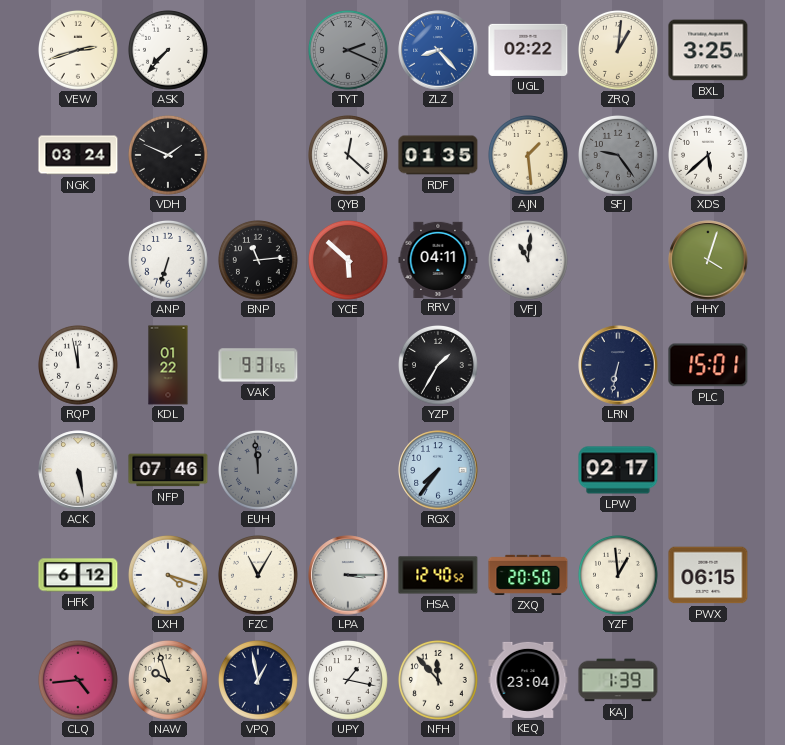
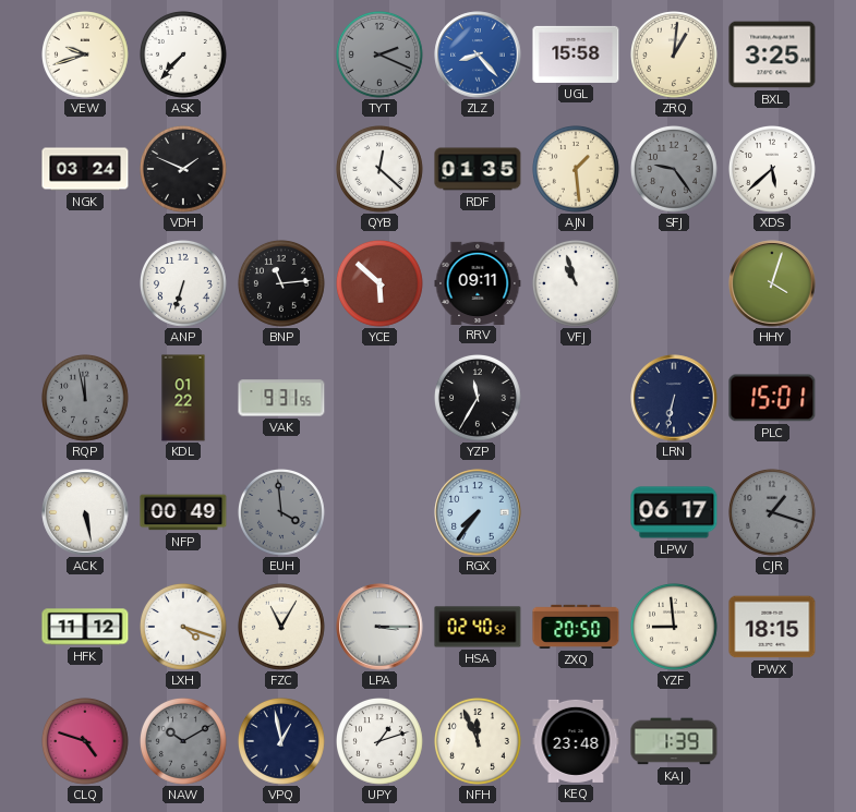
VEW: 2:42 -> 9:42
UGL: 02:22 -> 15:58
RRV: 04:11 -> 09:11
VFJ: 11:01 -> 10:57
RQP dial: white -> grey
YZP: 1:35 -> 11:35
NFP: 07:46 -> 00:49
EUH: 11:59 -> 3:59
LPW: 02:17 -> 06:17
CJR: none -> 1:18
HFK: 6:12 -> 11:12
HSA: 12:40 -> 02:40
YZF: 12:59 -> 8:59
PWX: 06:15 -> 18:15
CLQ: 4:44 -> 4:48
NAW: 9:57 -> 10:10
NAW dial: cream -> grey
UPY: 1:17 -> 1:12
NFH: 11:53 -> 11:56
KEQ: 23:04 -> 23:48
